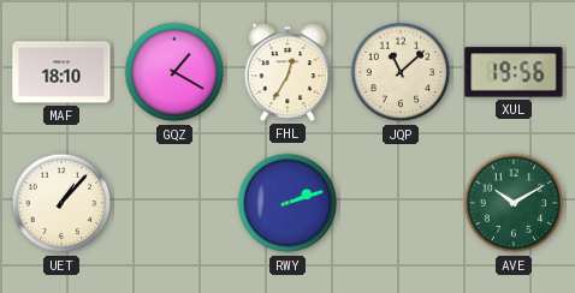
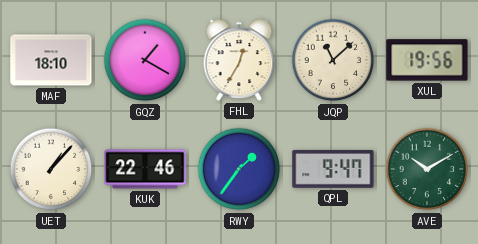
KUK: none -> 22:46
RWY: 2:12 -> 1:36
QPL: none -> 9:47
